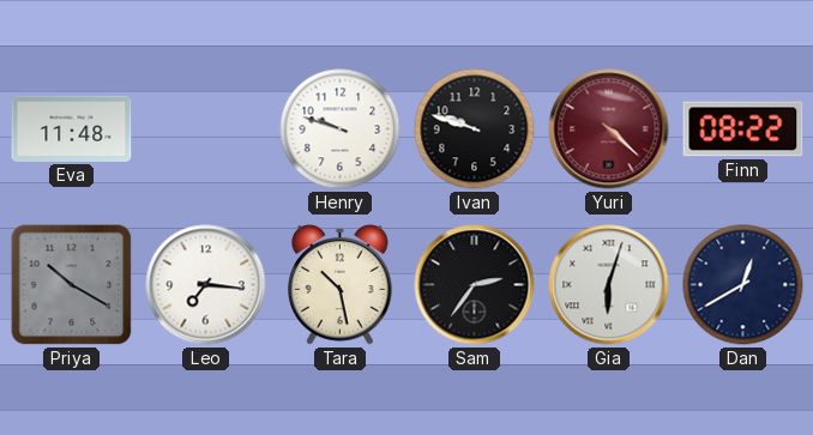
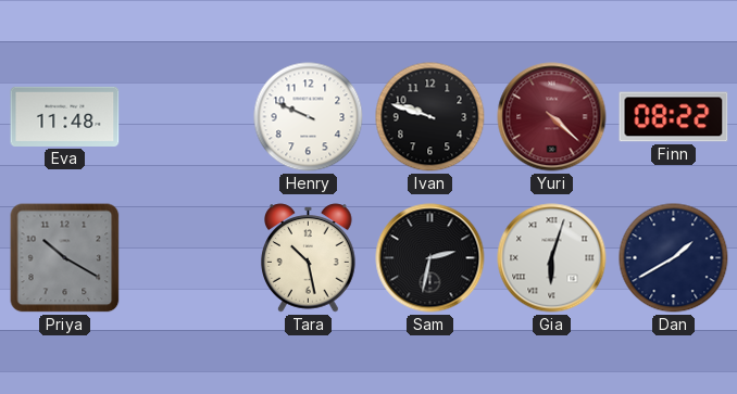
Henry: 9:48 -> 9:49
Leo: 7:16 -> none
Sam: 2:36 -> 2:32
Dan: 12:40 -> 1:40
